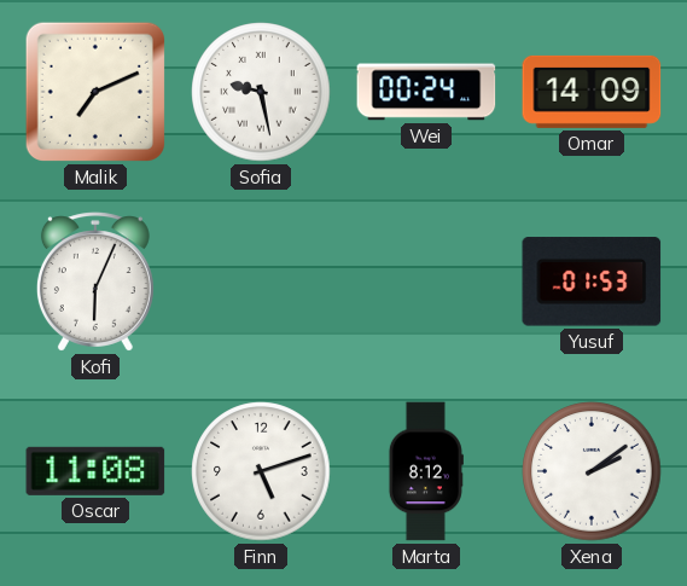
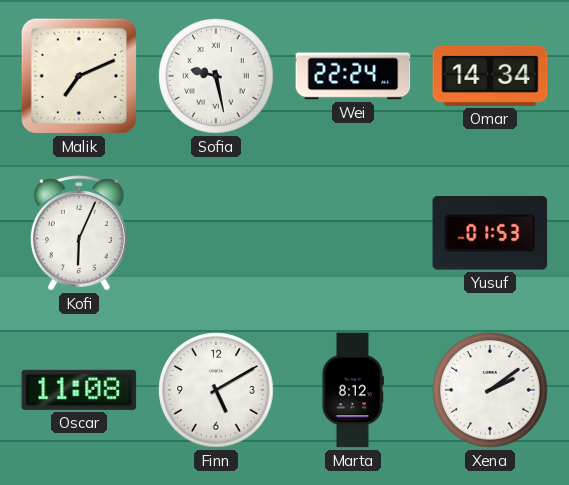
Wei: 00:24 -> 22:24
Omar: 14:09 -> 14:34
Finn: 5:12 -> 5:10
